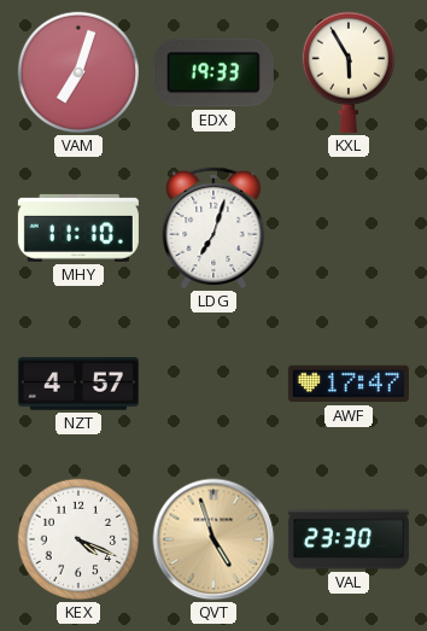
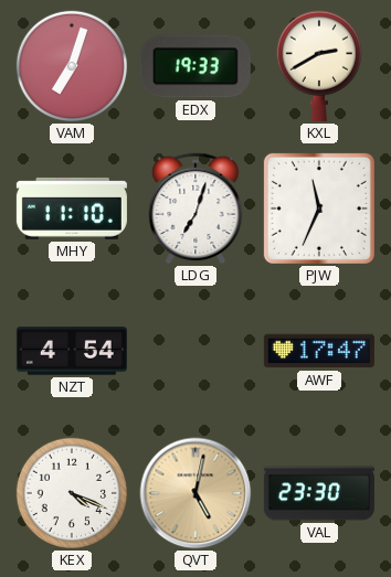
KXL: 5:55 -> 2:40
PJW: none -> 11:34
NZT: 4:57 -> 4:54
QVT: 4:57 -> 5:02
